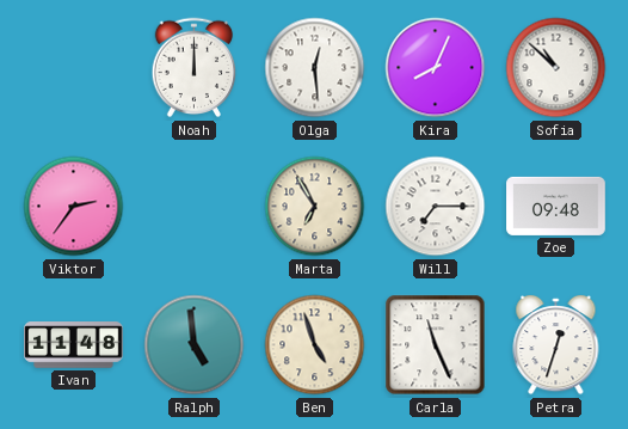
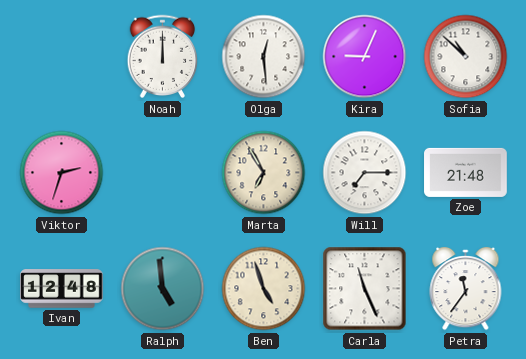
Kira: 8:04 -> 9:04
Viktor: 2:36 -> 2:33
Zoe: 09:48 -> 21:48
Ivan: 11:48 -> 12:48
Petra: 12:33 -> 11:36
